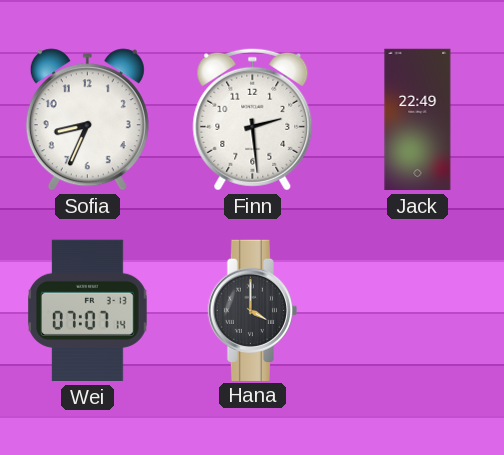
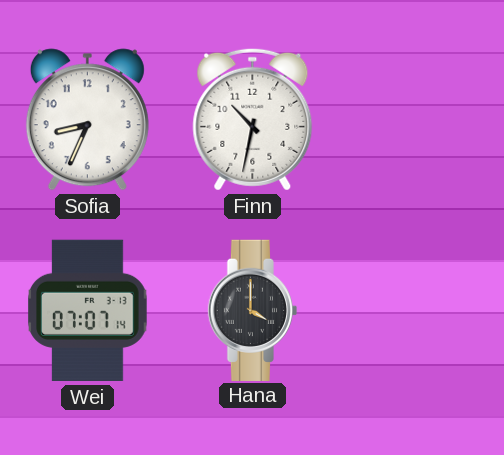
Finn: 2:29 -> 10:32
Jack: 22:49 -> none
